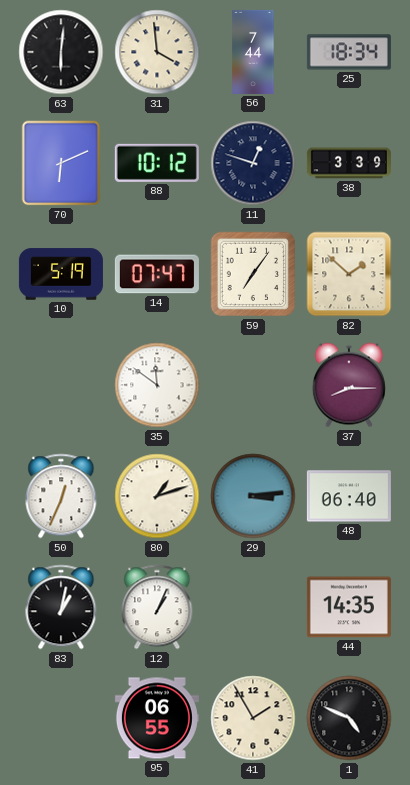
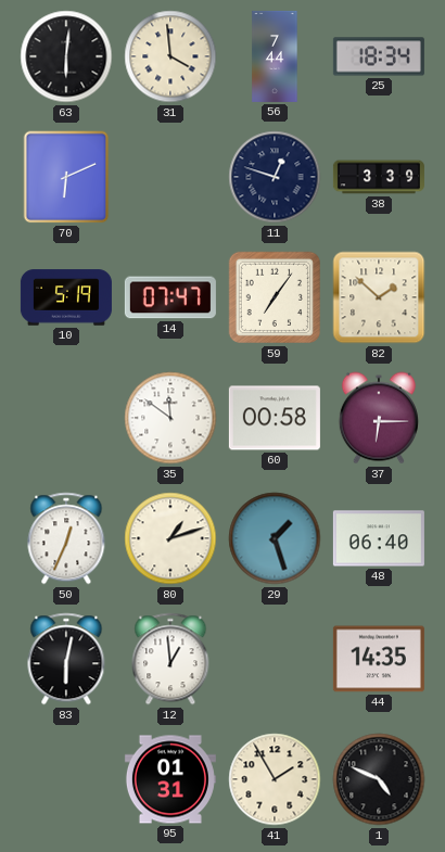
88: 10:12 -> none
60: none -> 00:58
37: 8:15 -> 6:15
29: 3:14 -> 1:27
83: 1:02 -> 6:02
12: 1:04 -> 12:59
95: 06:55 -> 01:31
